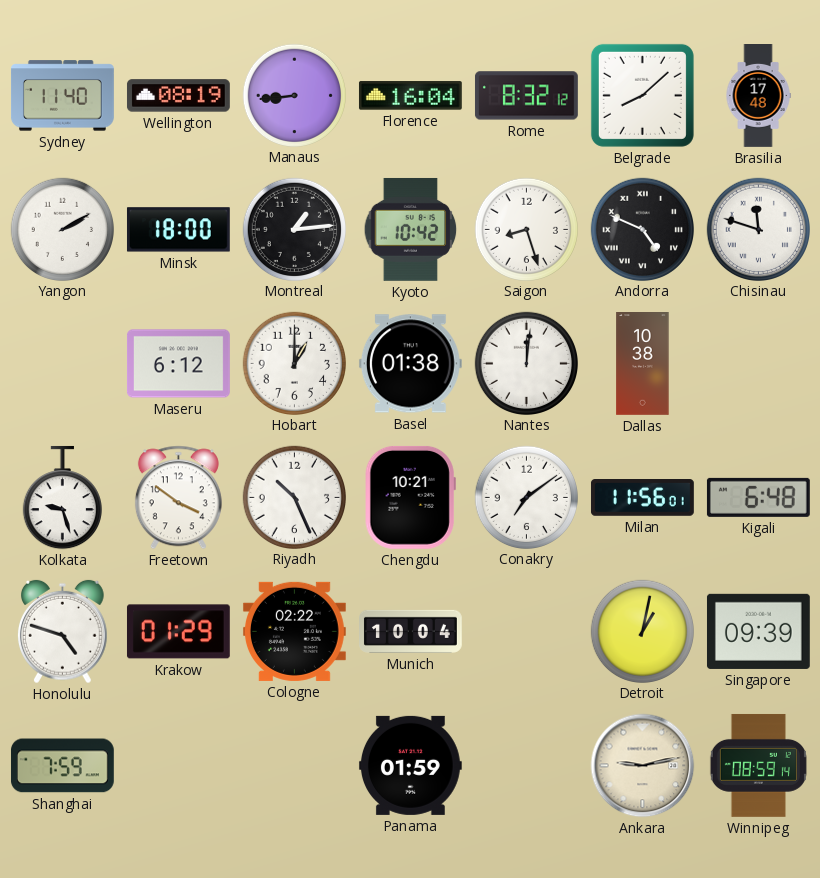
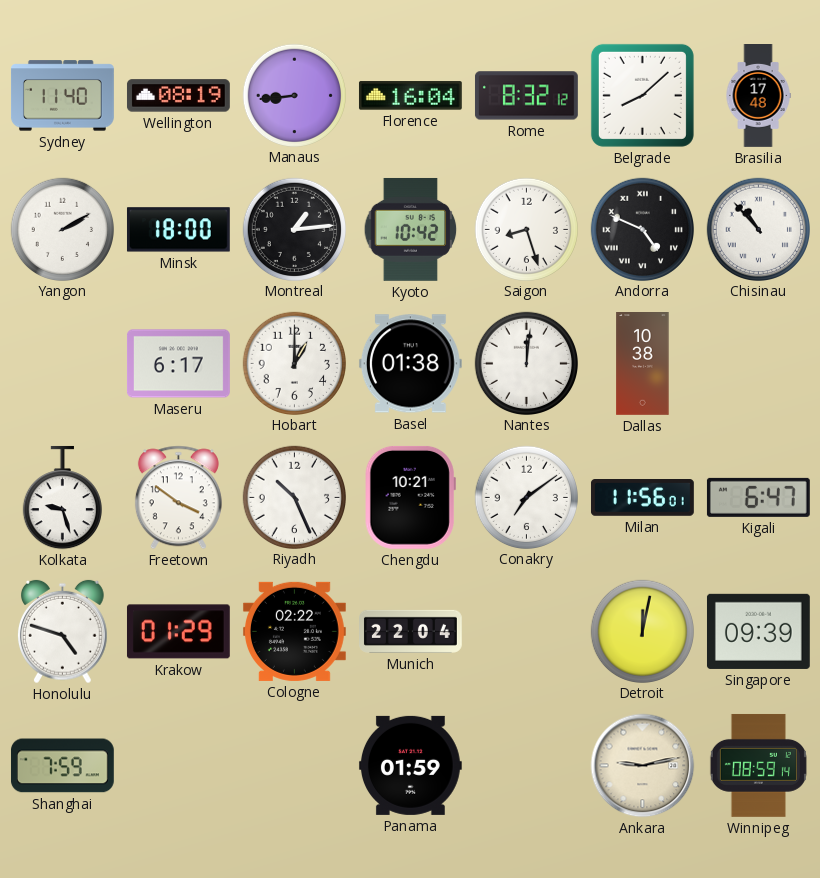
Chisinau: 11:48 -> 10:53
Maseru: 6:12 -> 6:17
Kigali: 6:48 -> 6:47
Munich: 10:04 -> 22:04
Detroit: 1:02 -> 12:02
